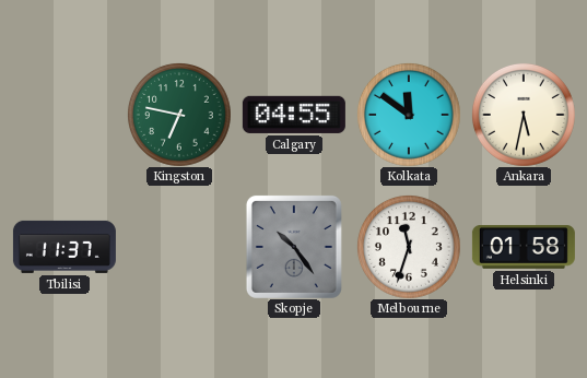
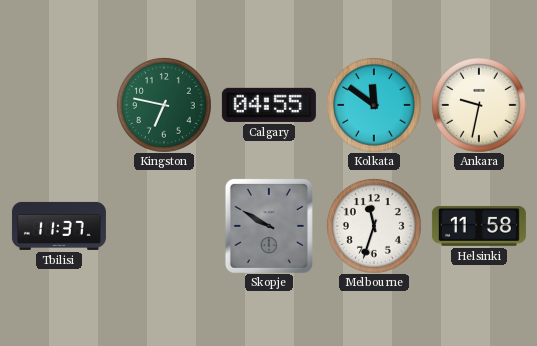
Ankara: 5:32 -> 9:32
Skopje: 10:24 -> 9:50
Helsinki: 01:58 -> 11:58
